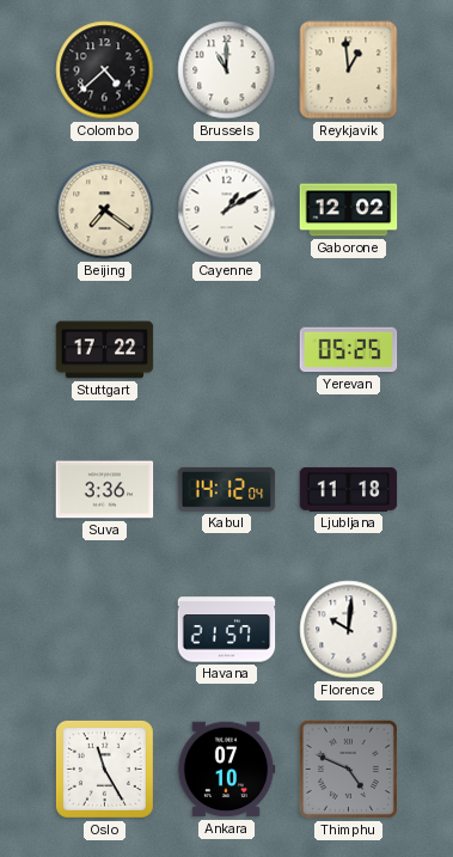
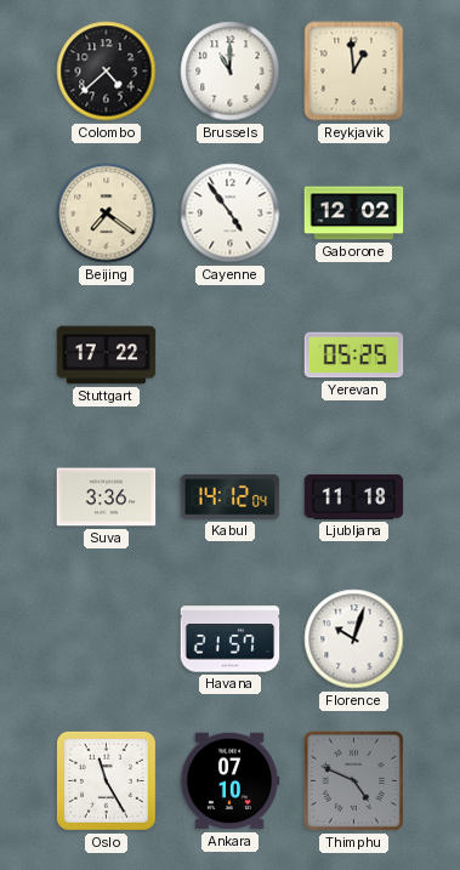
Cayenne: 1:10 -> 4:54
Florence: 10:01 -> 10:03
